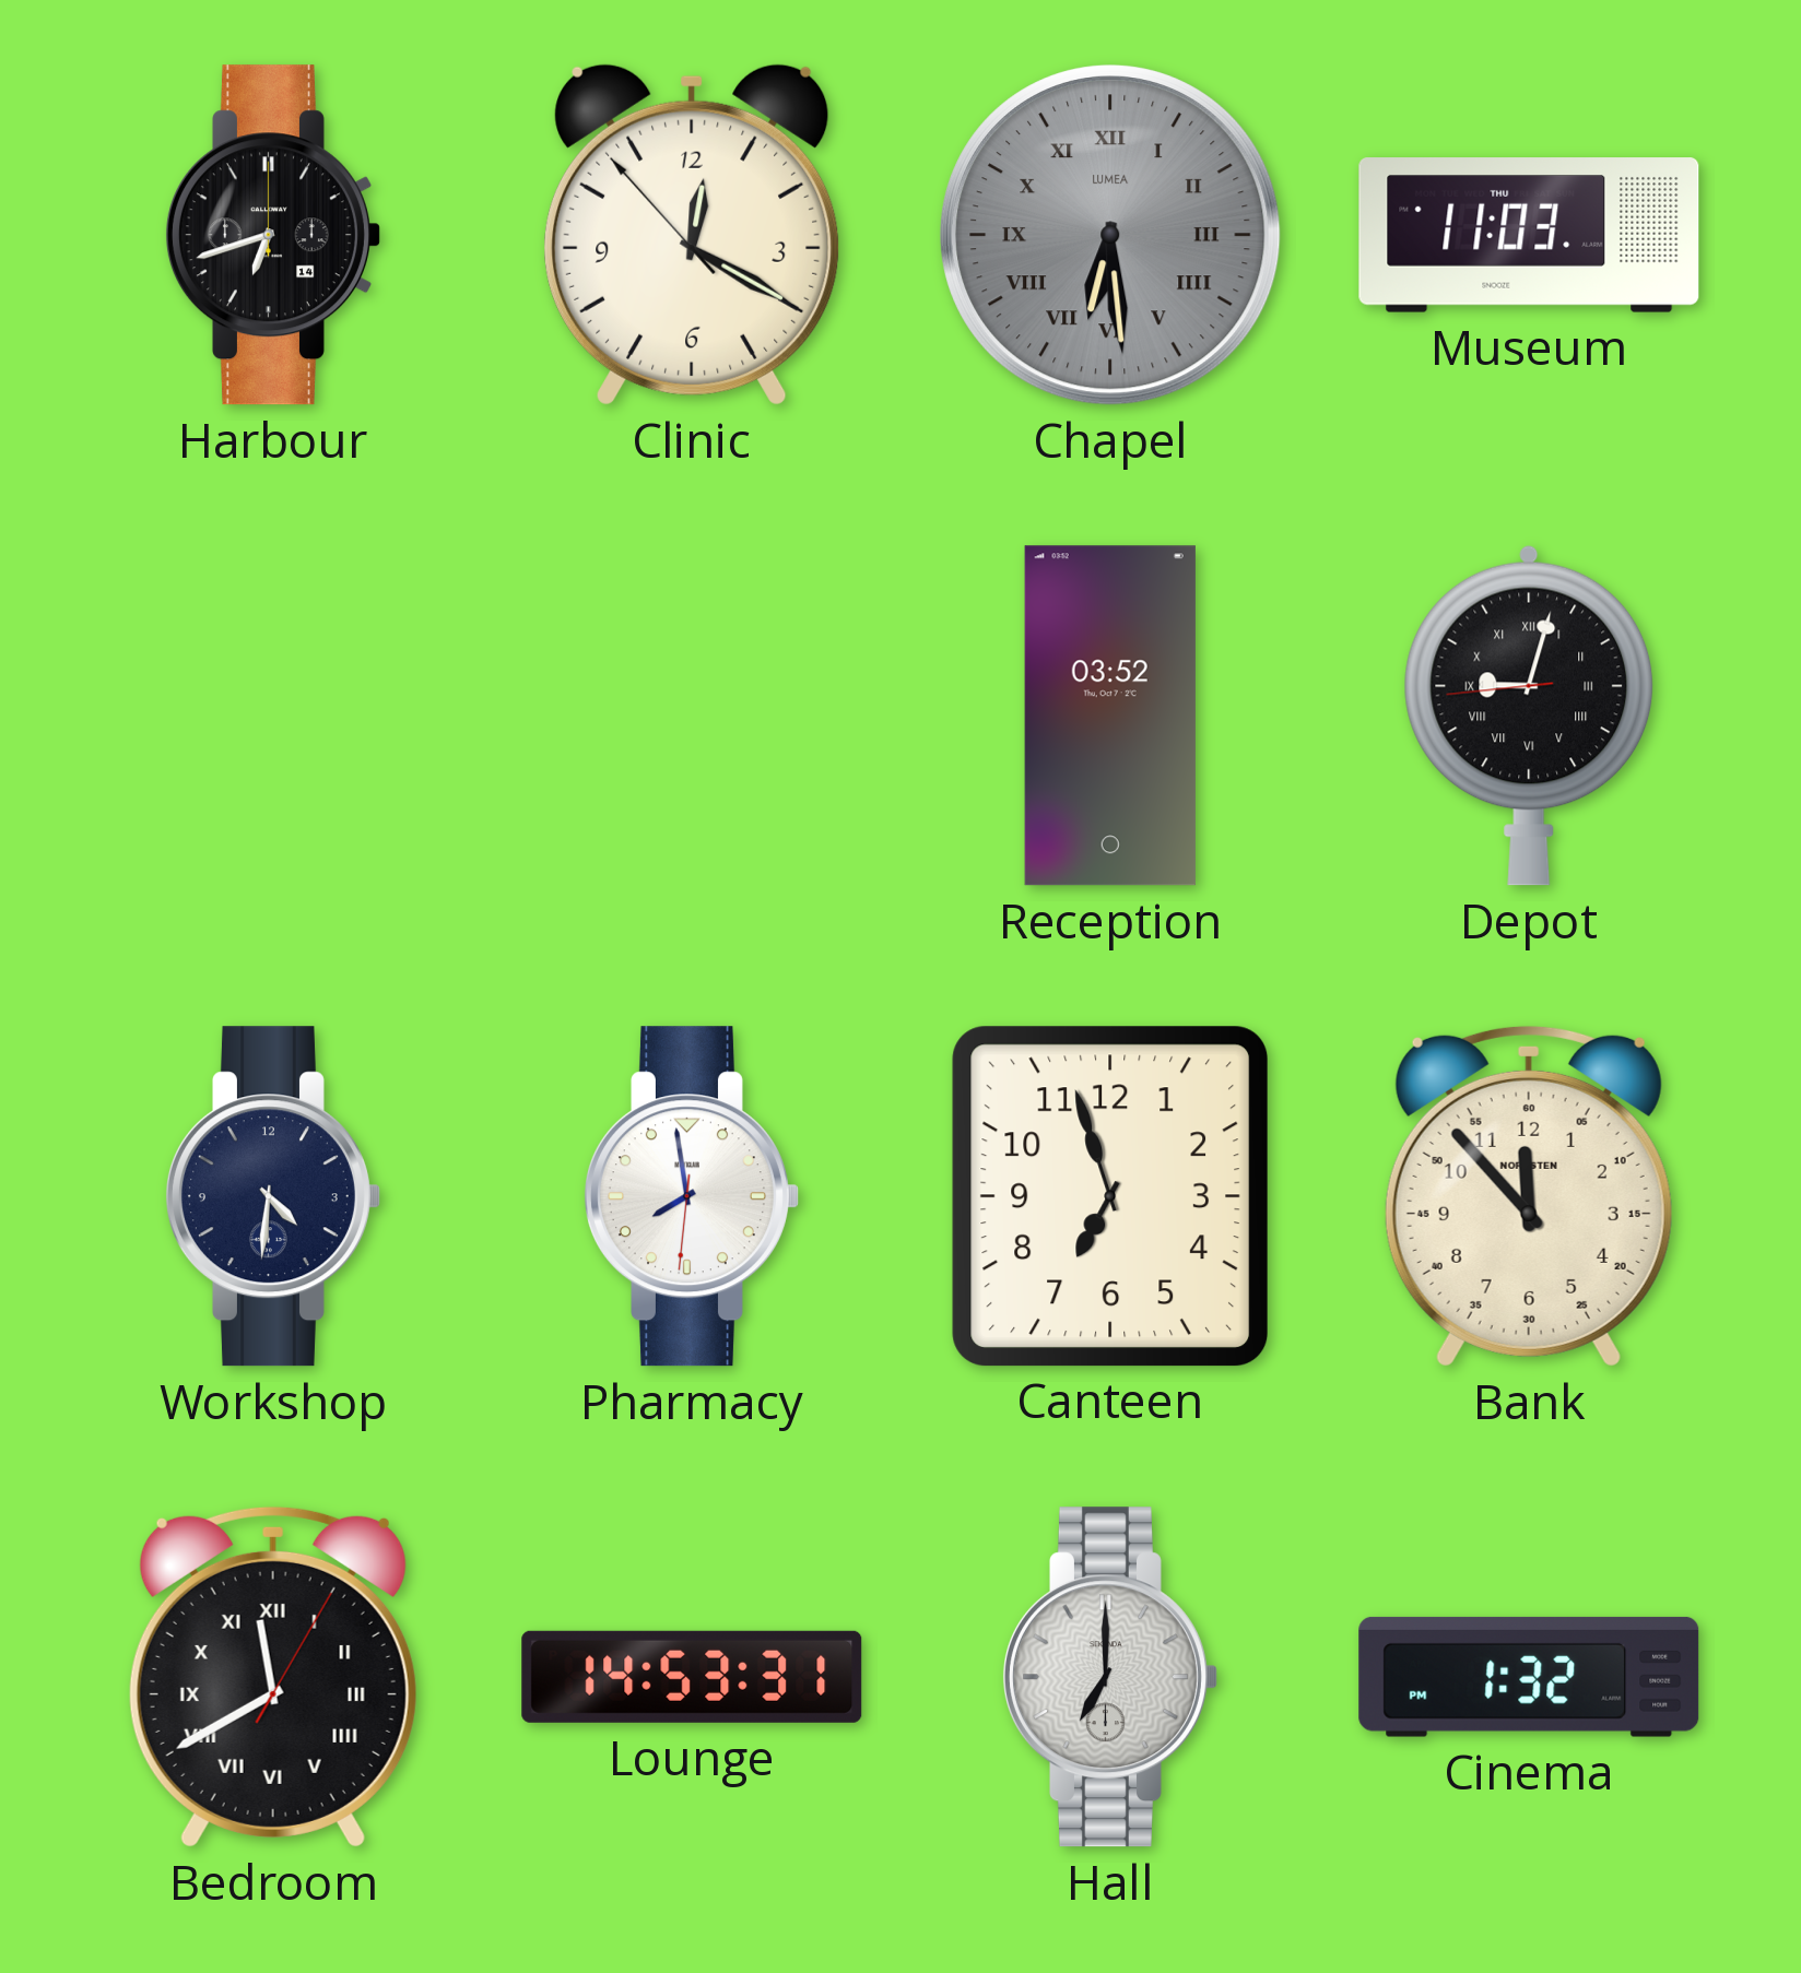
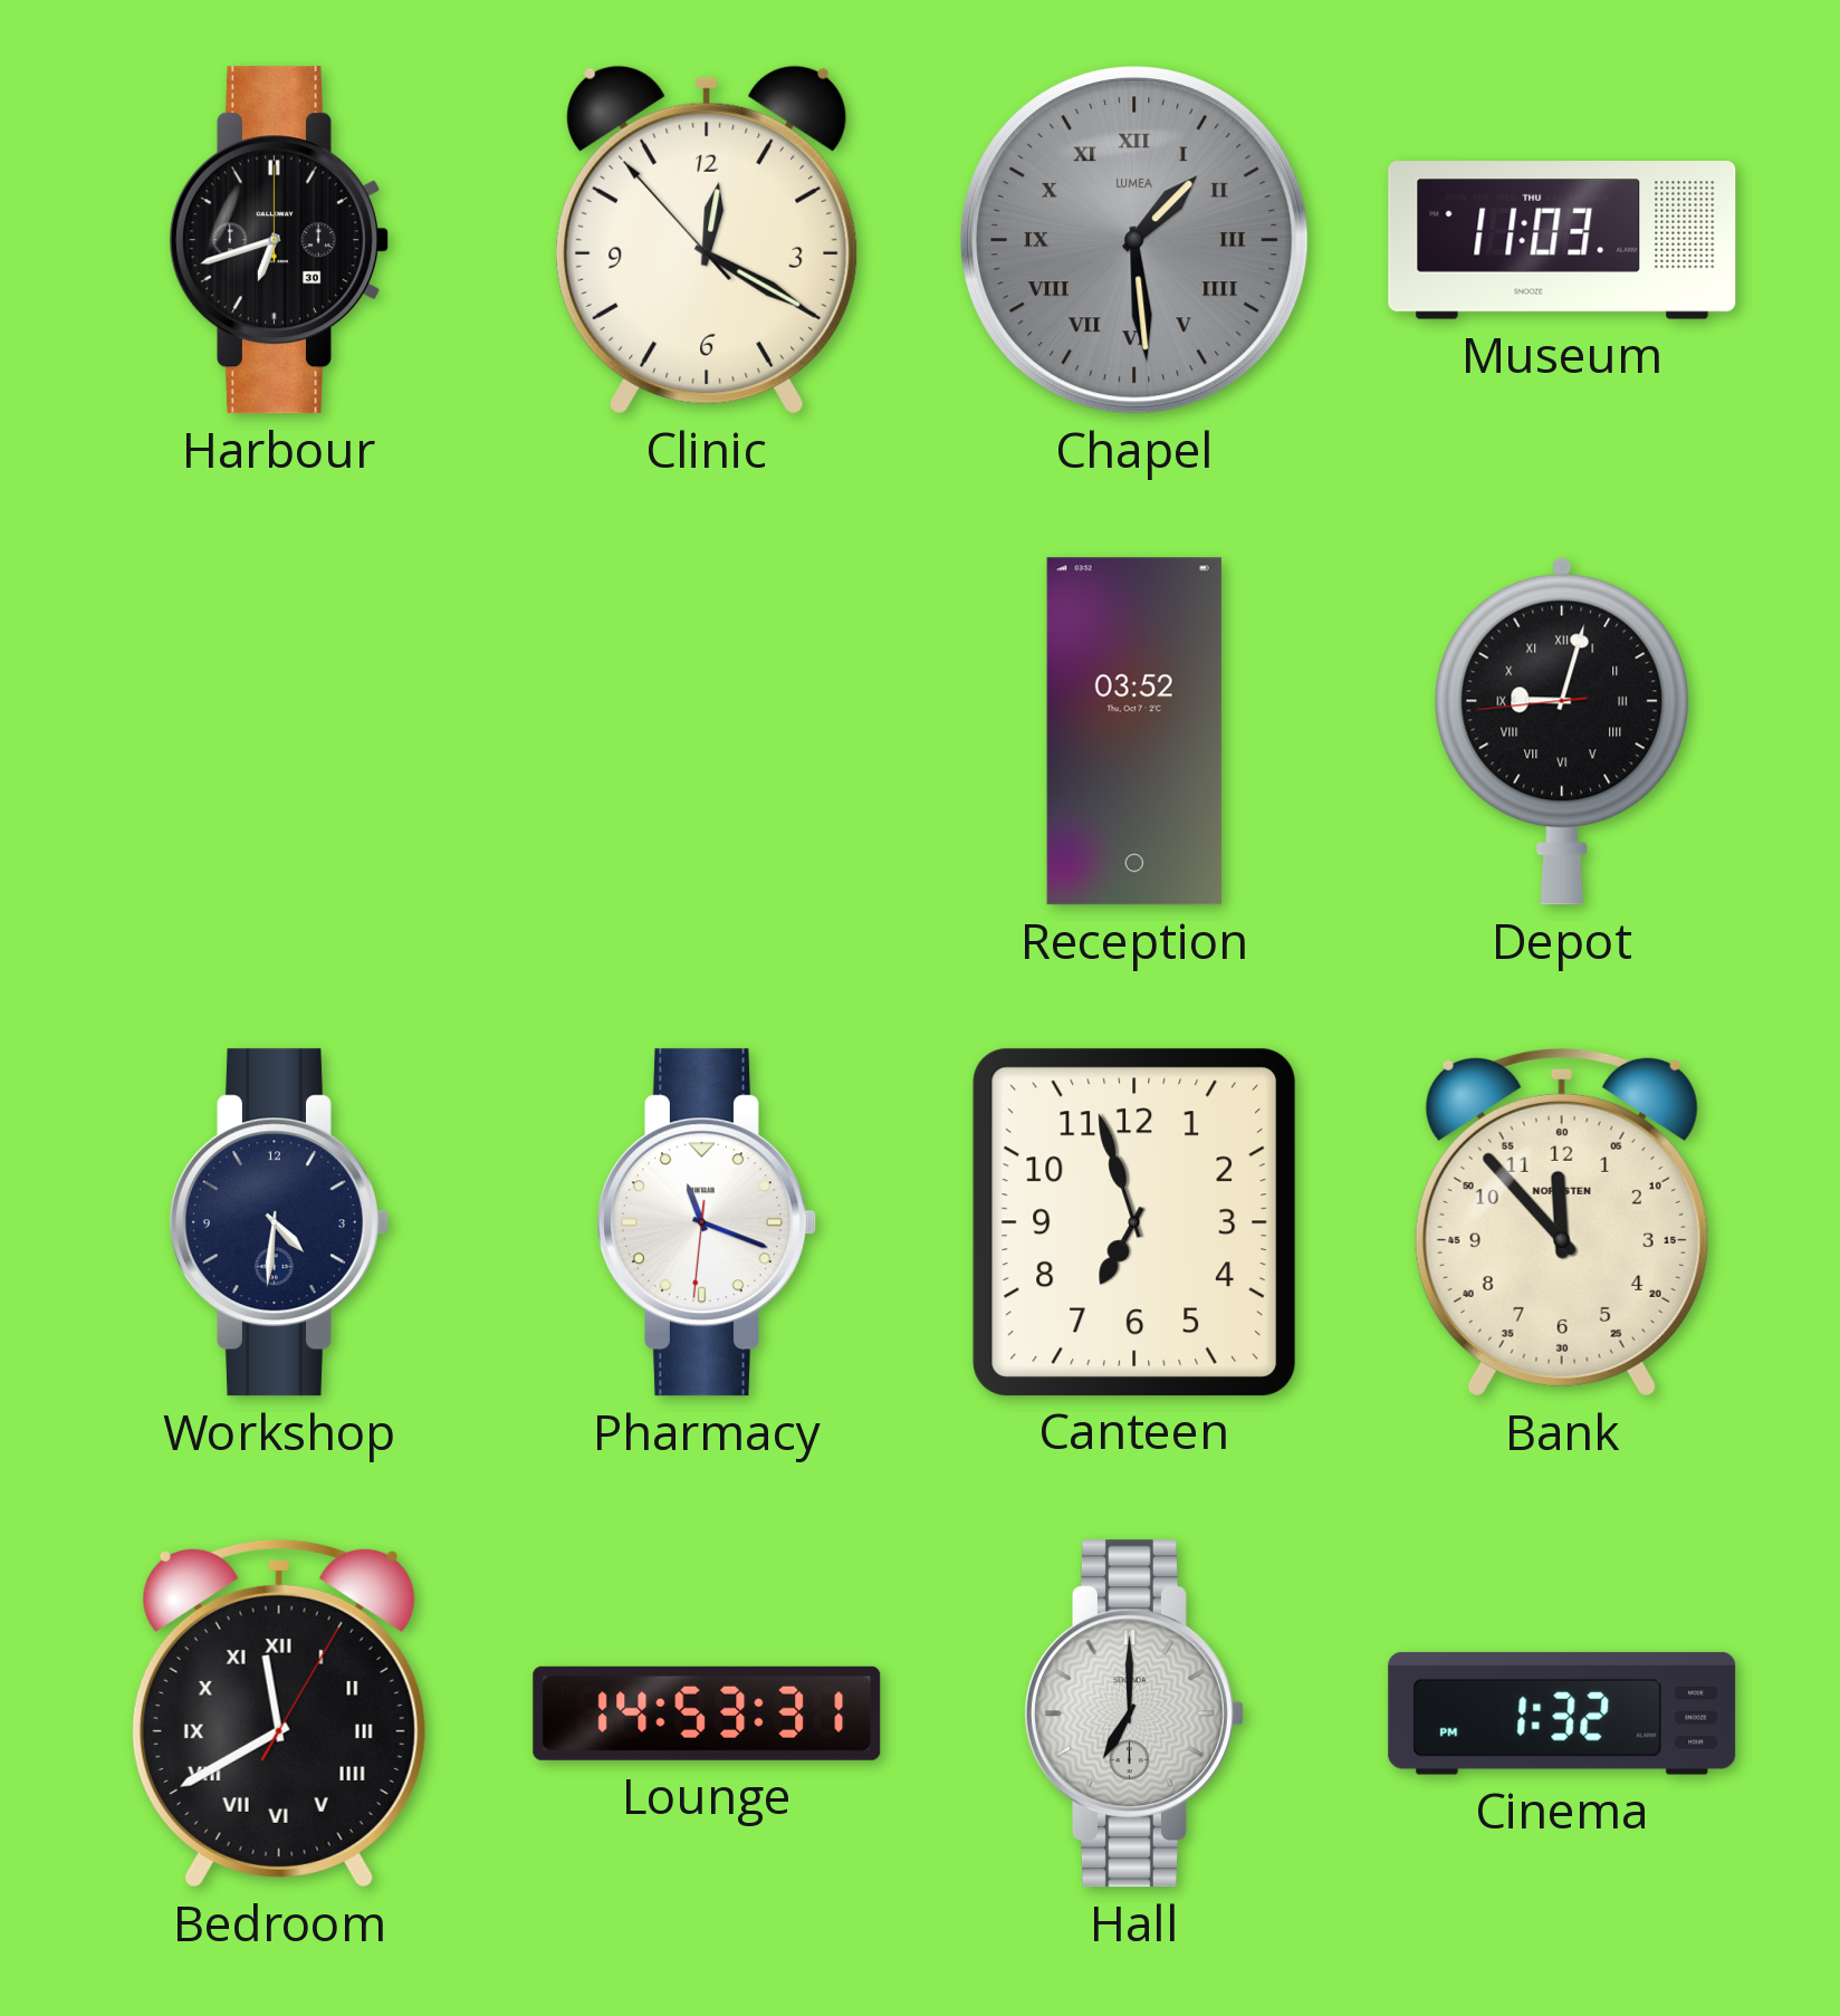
Harbour date: 14 -> 30
Chapel: 6:29 -> 1:29
Pharmacy: 7:58 -> 11:18
